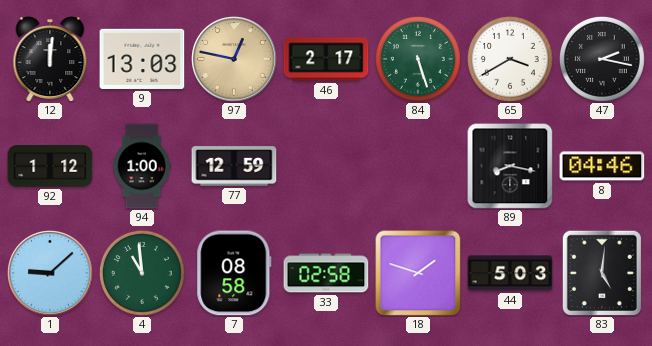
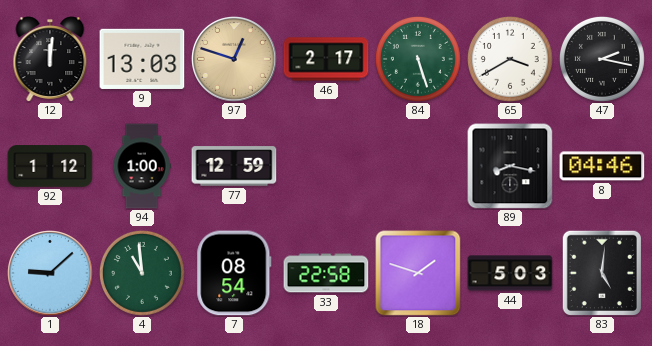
97: 12:47 -> 12:48
7: 08:58 -> 08:54
33: 02:58 -> 22:58
